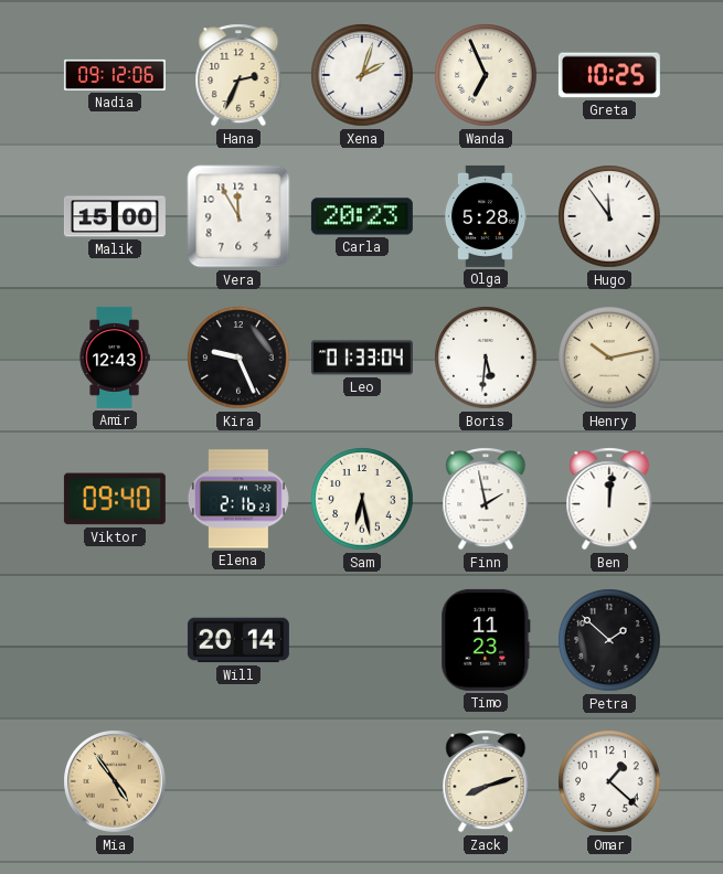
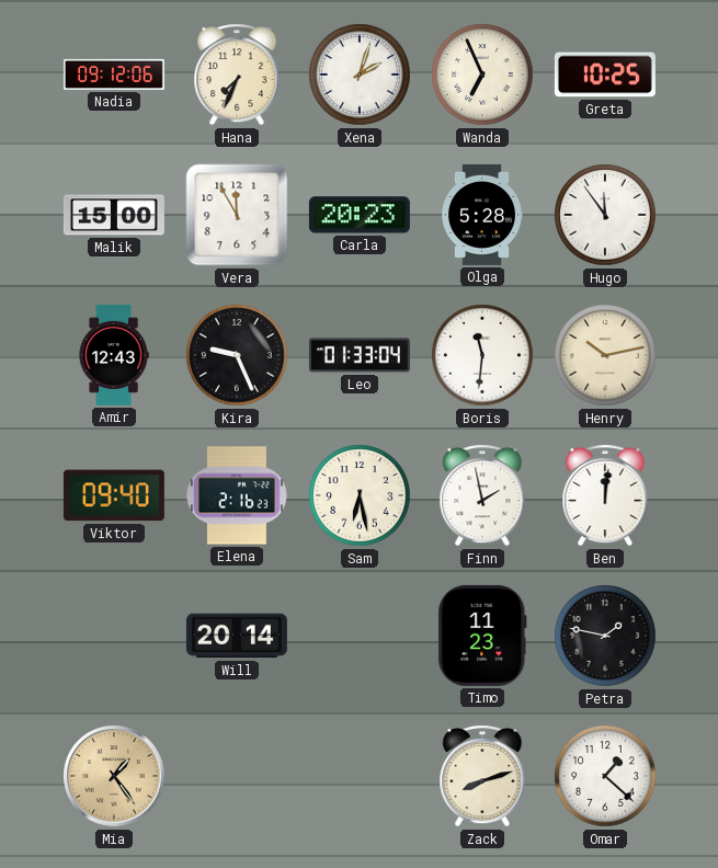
Hana: 2:34 -> 7:34
Boris: 5:31 -> 11:31
Petra: 1:52 -> 1:47
Mia: 4:54 -> 1:24
